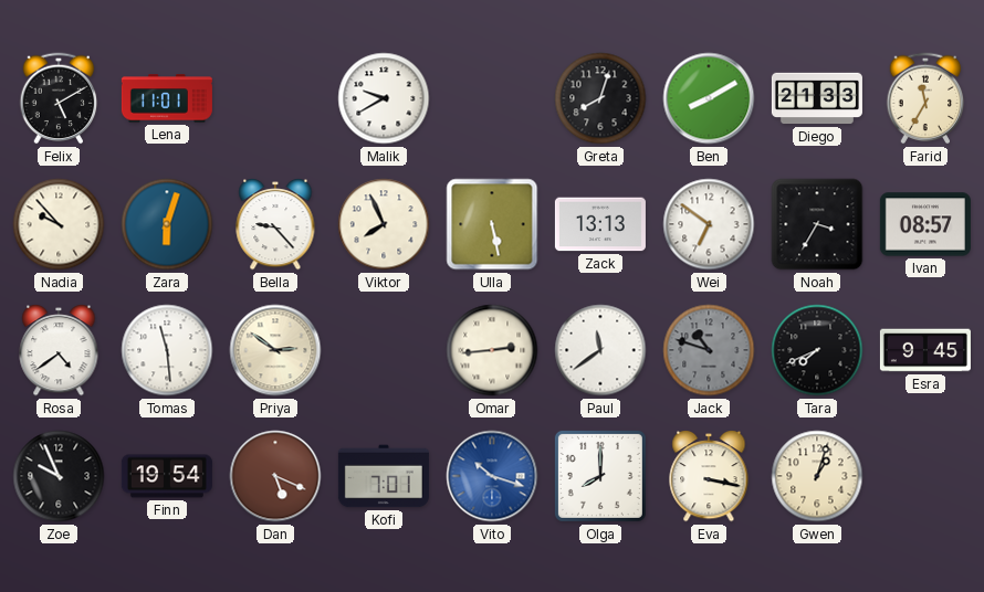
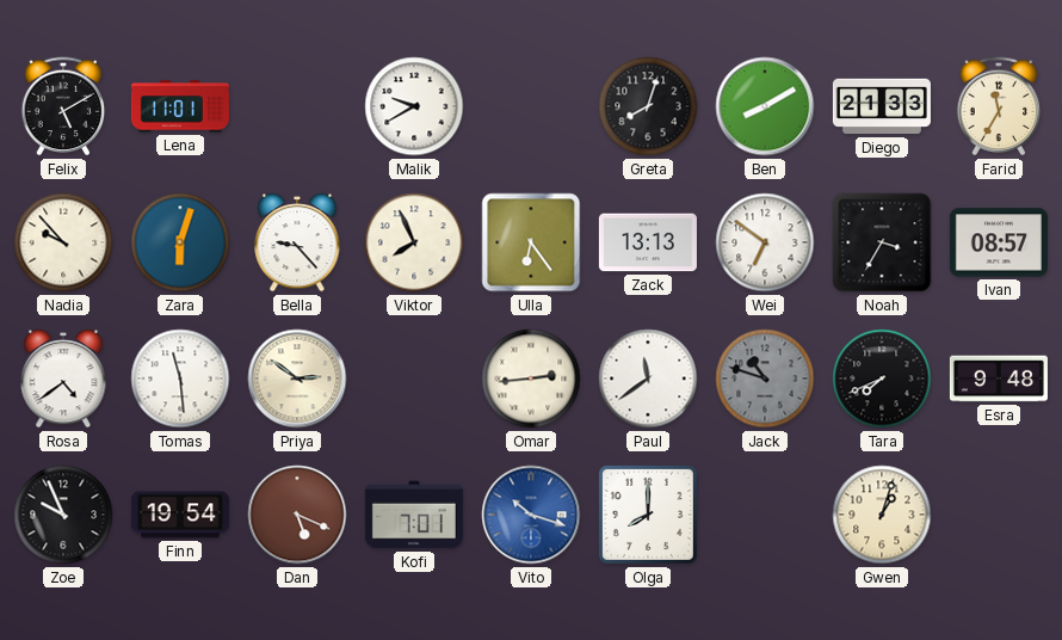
Ulla: 5:28 -> 6:24
Esra: 9:45 -> 9:48
Eva: 3:17 -> none
